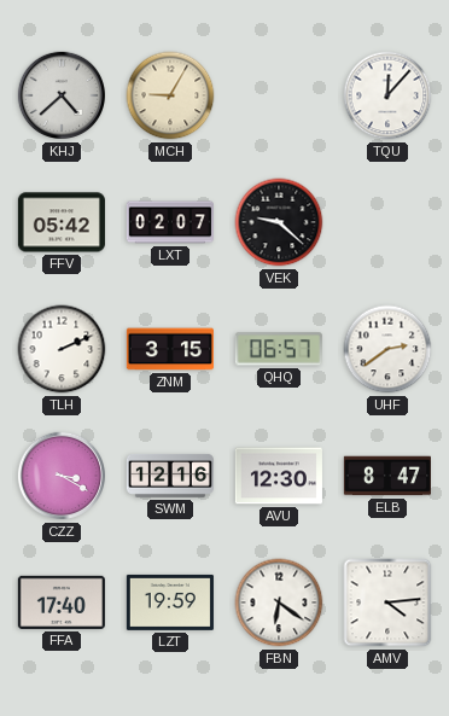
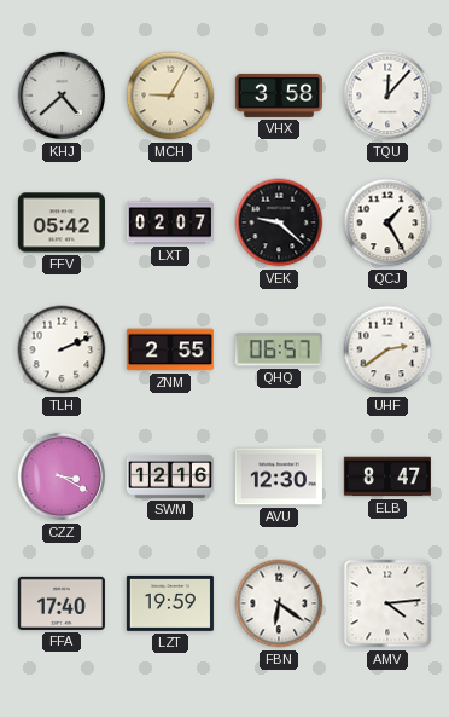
VHX: none -> 3:58
QCJ: none -> 1:25
ZNM: 3:15 -> 2:55
